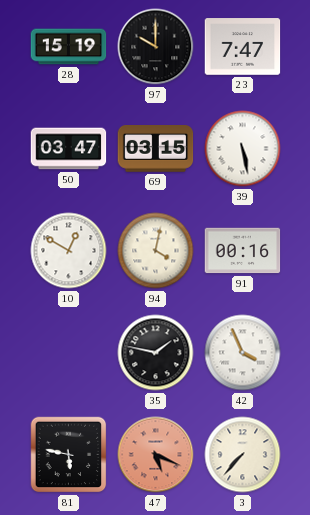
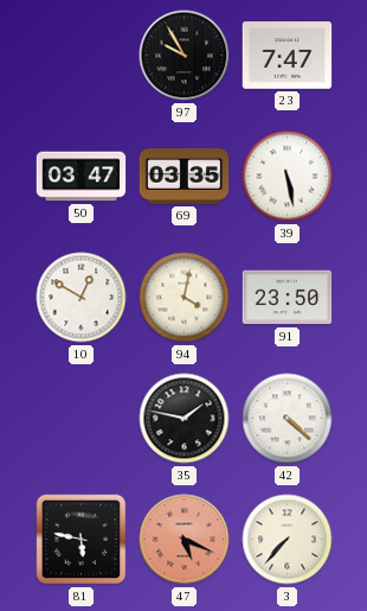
28: 15:19 -> none
97: 10:00 -> 9:55
69: 03:15 -> 03:35
91: 00:16 -> 23:50
42: 3:56 -> 4:22
